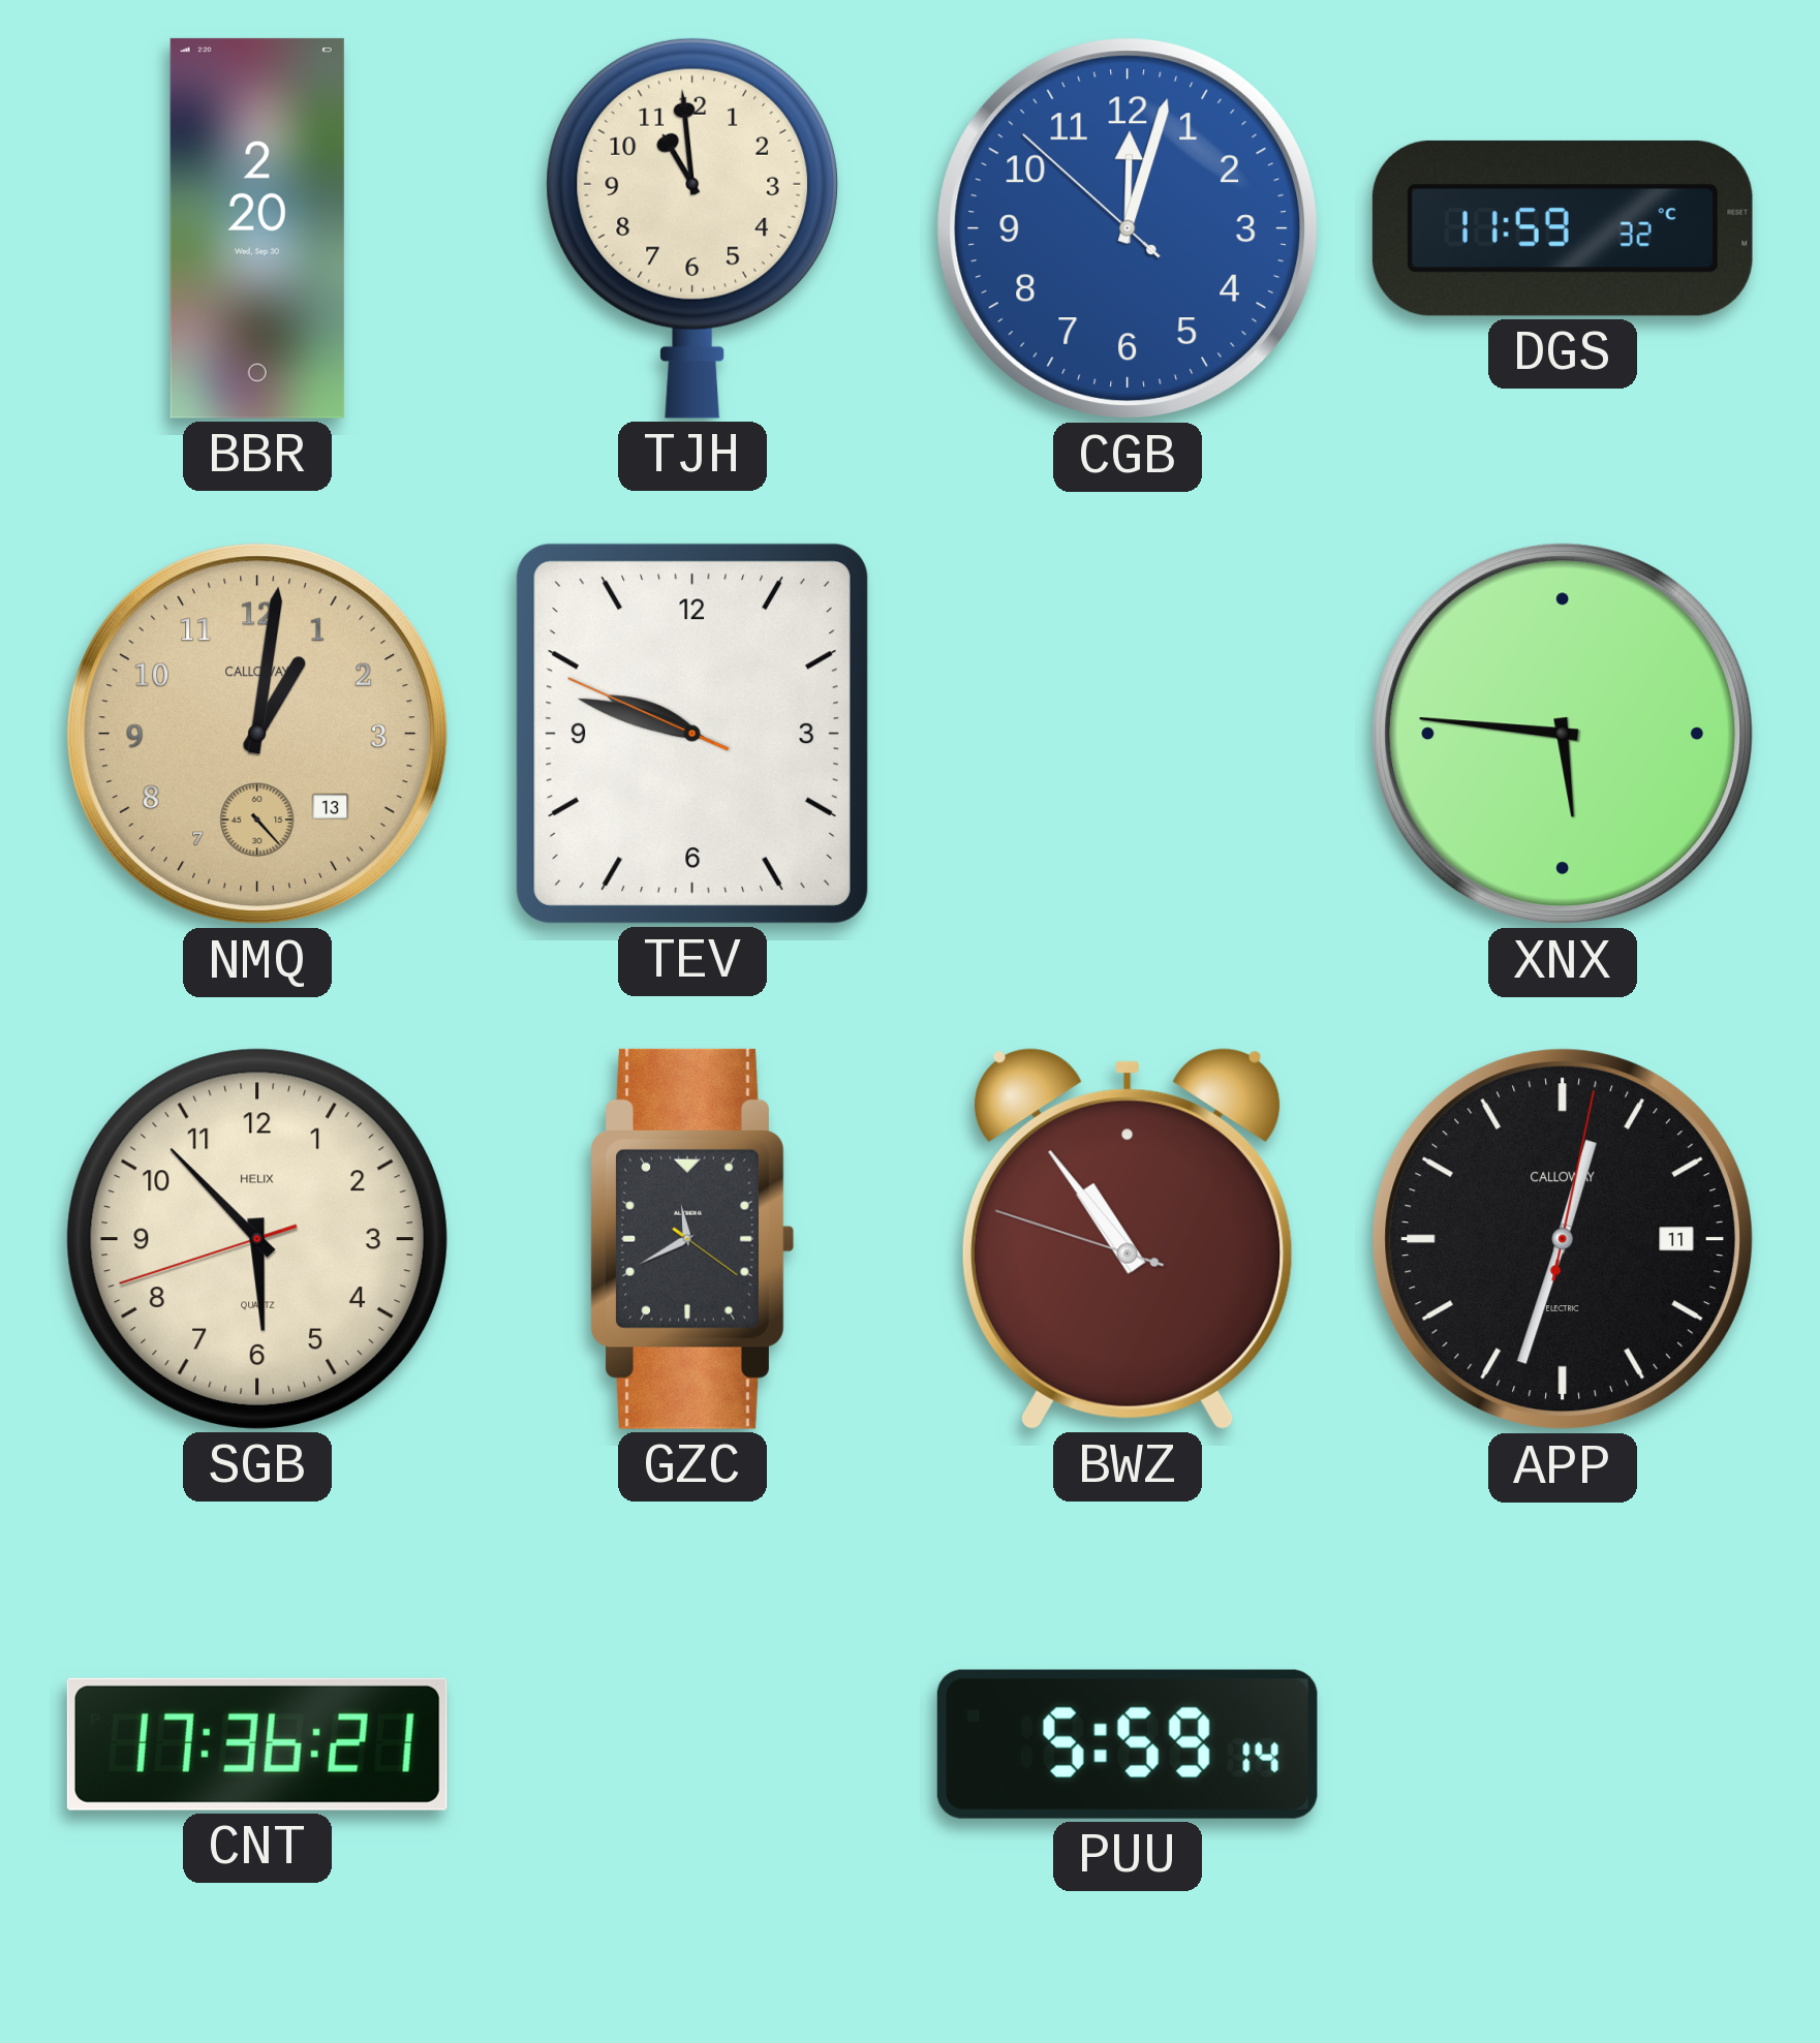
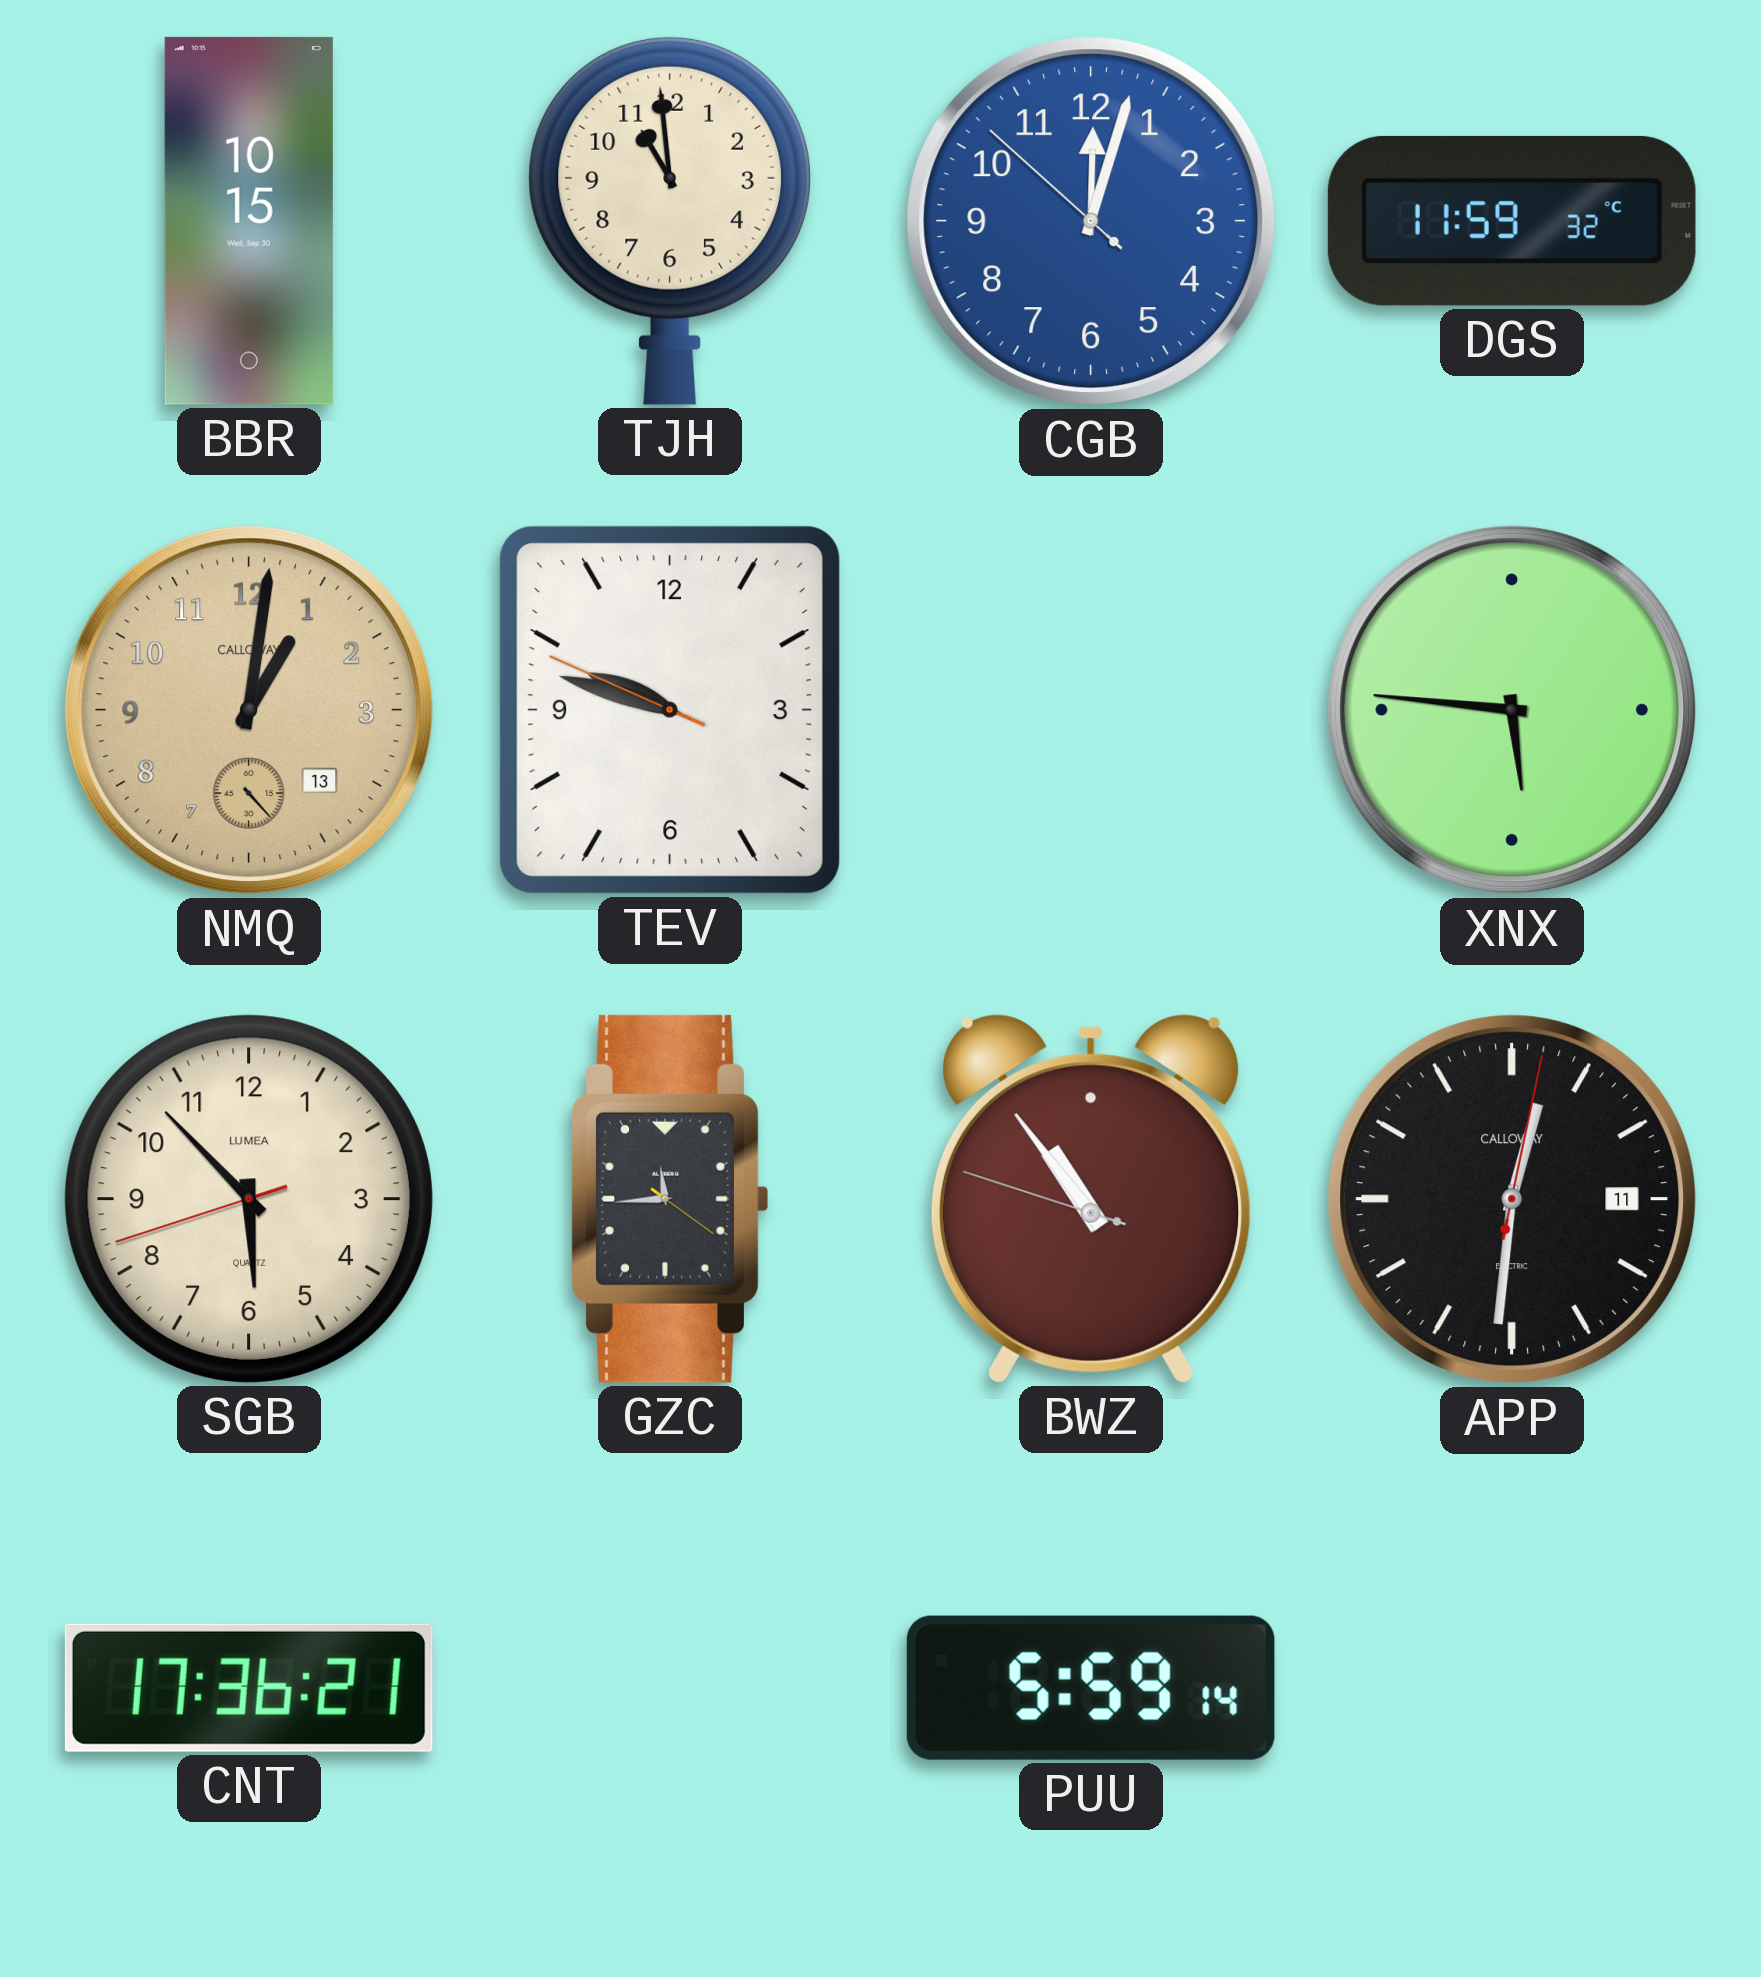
BBR: 2:20 -> 10:15
SGB brand: HELIX -> LUMEA
GZC: 11:40 -> 11:44
APP: 12:33 -> 12:31
